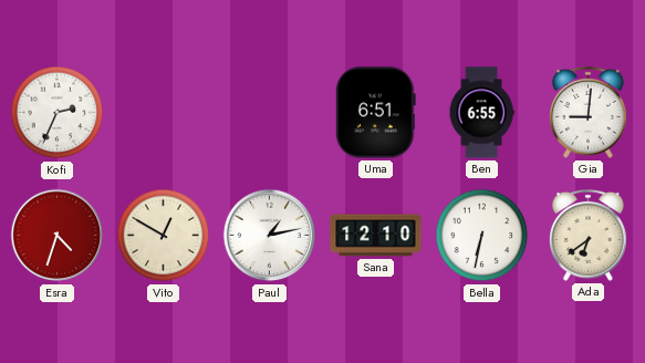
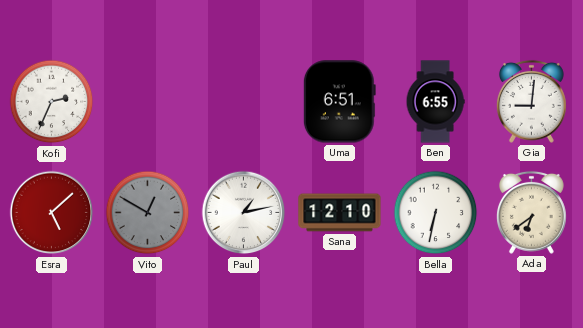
Esra: 4:33 -> 5:08
Vito dial: cream -> grey
